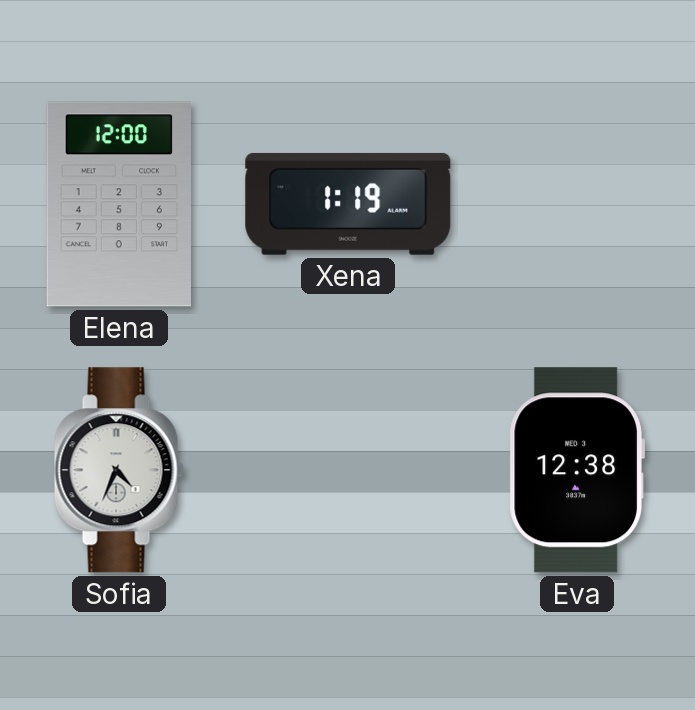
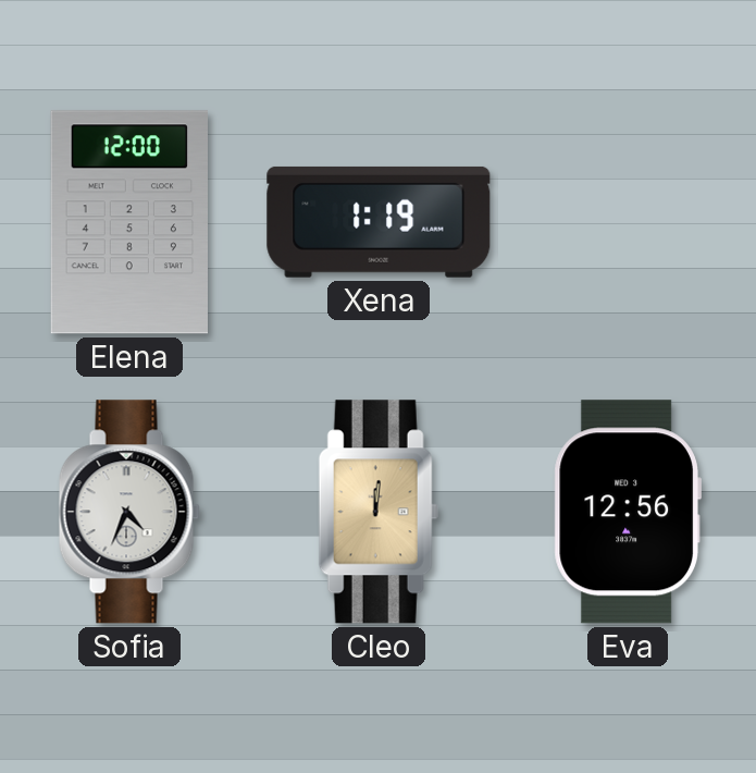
Cleo: none -> 12:01
Eva: 12:38 -> 12:56
